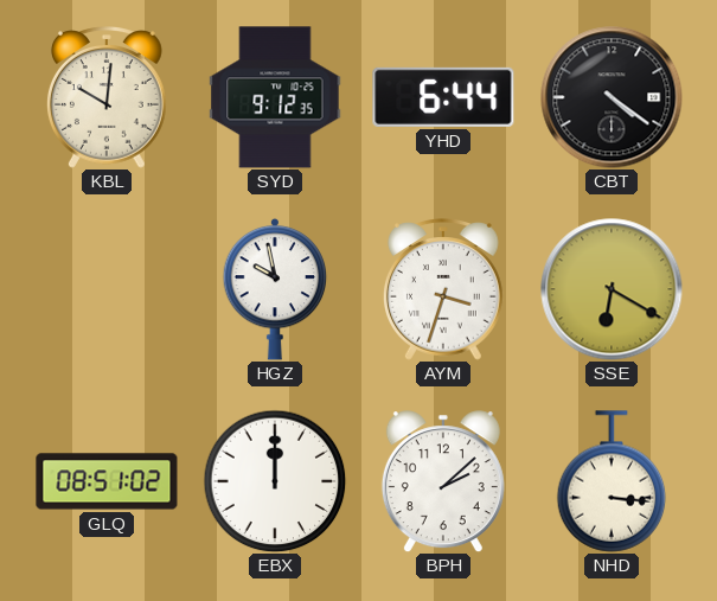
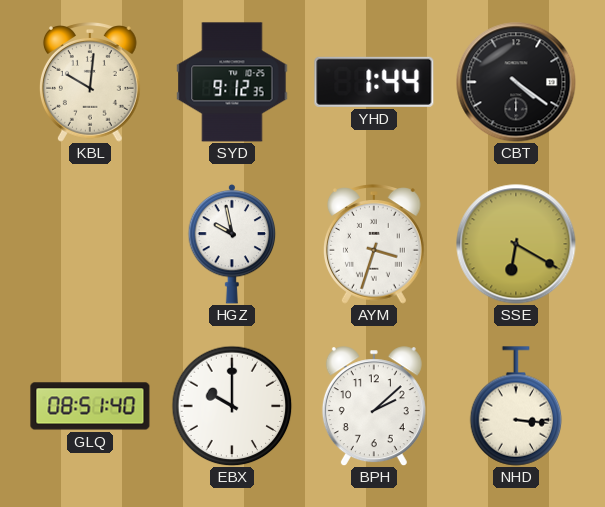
YHD: 6:44 -> 1:44
GLQ: 08:51:02 -> 08:51:40
EBX: 12:00 -> 10:00
